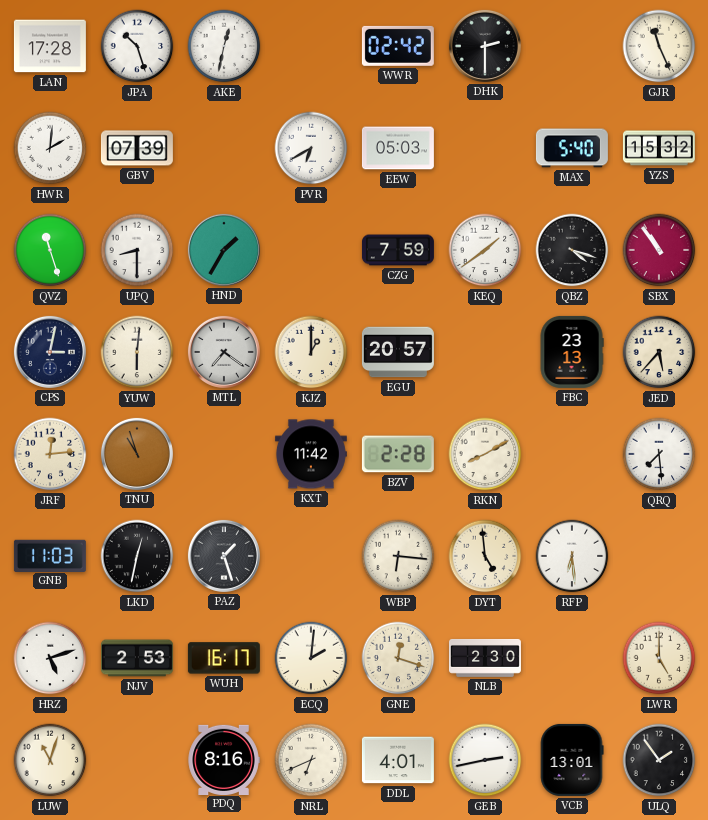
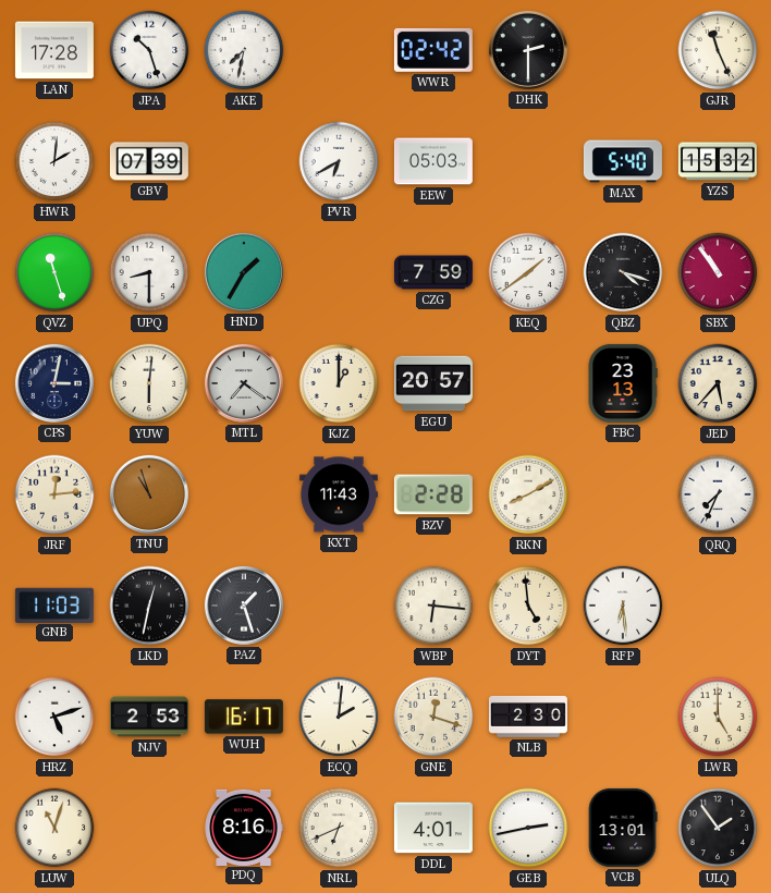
AKE: 12:32 -> 7:32
KXT: 11:42 -> 11:43
QRQ: 7:29 -> 7:34
